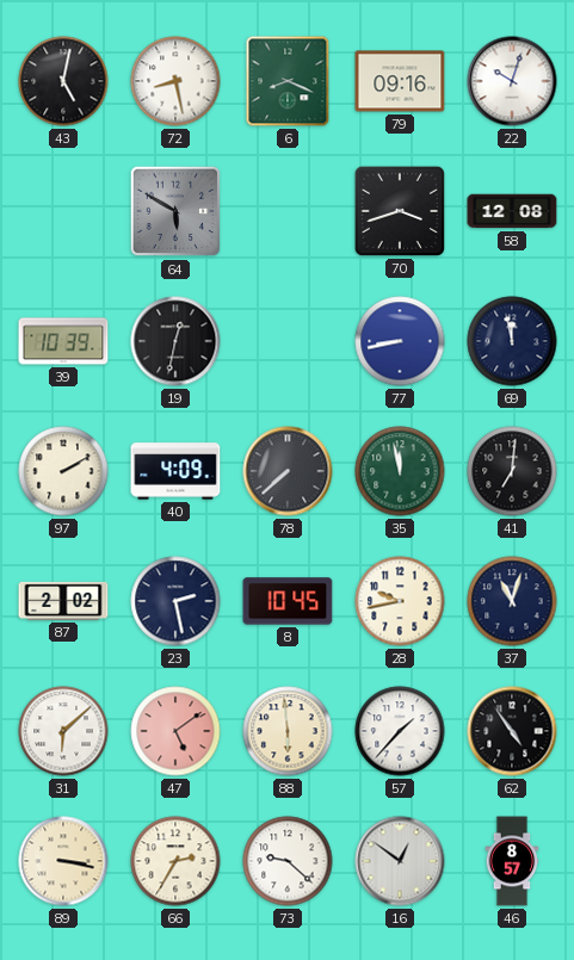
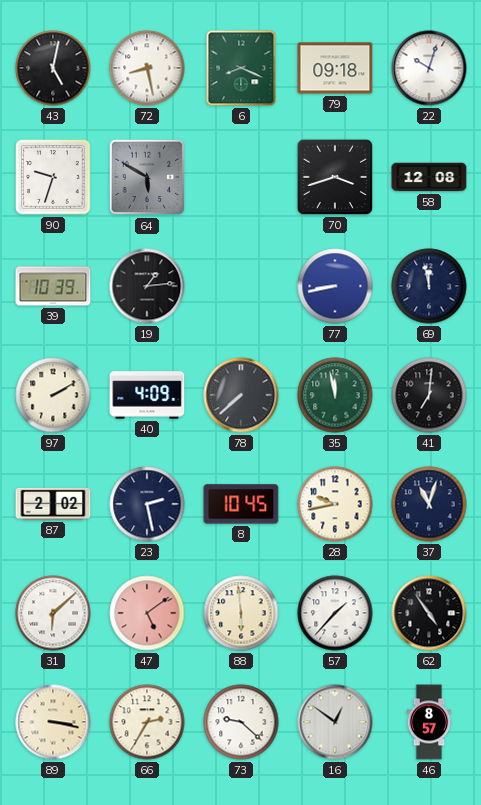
79: 09:16 -> 09:18
90: none -> 9:33
19: 12:32 -> 1:14
